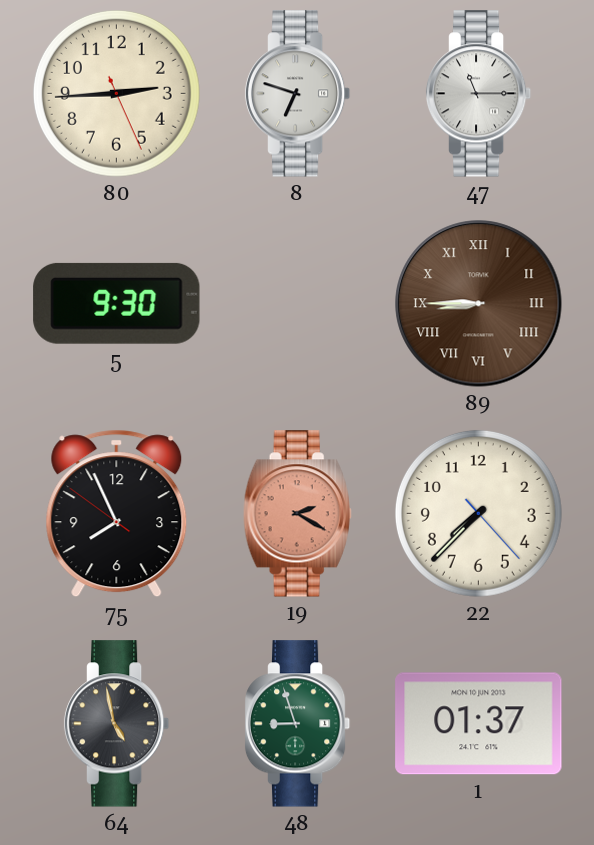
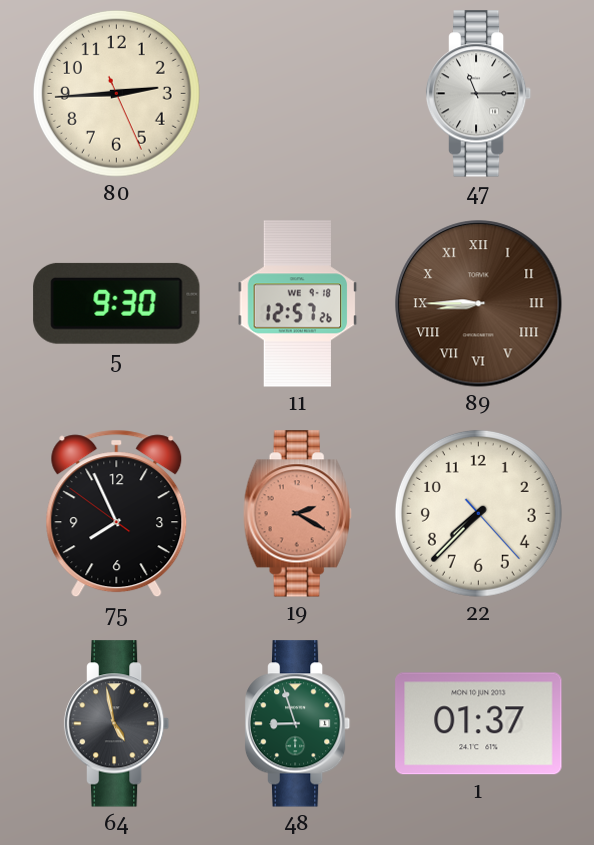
8: 6:48 -> none
11: none -> 12:57
